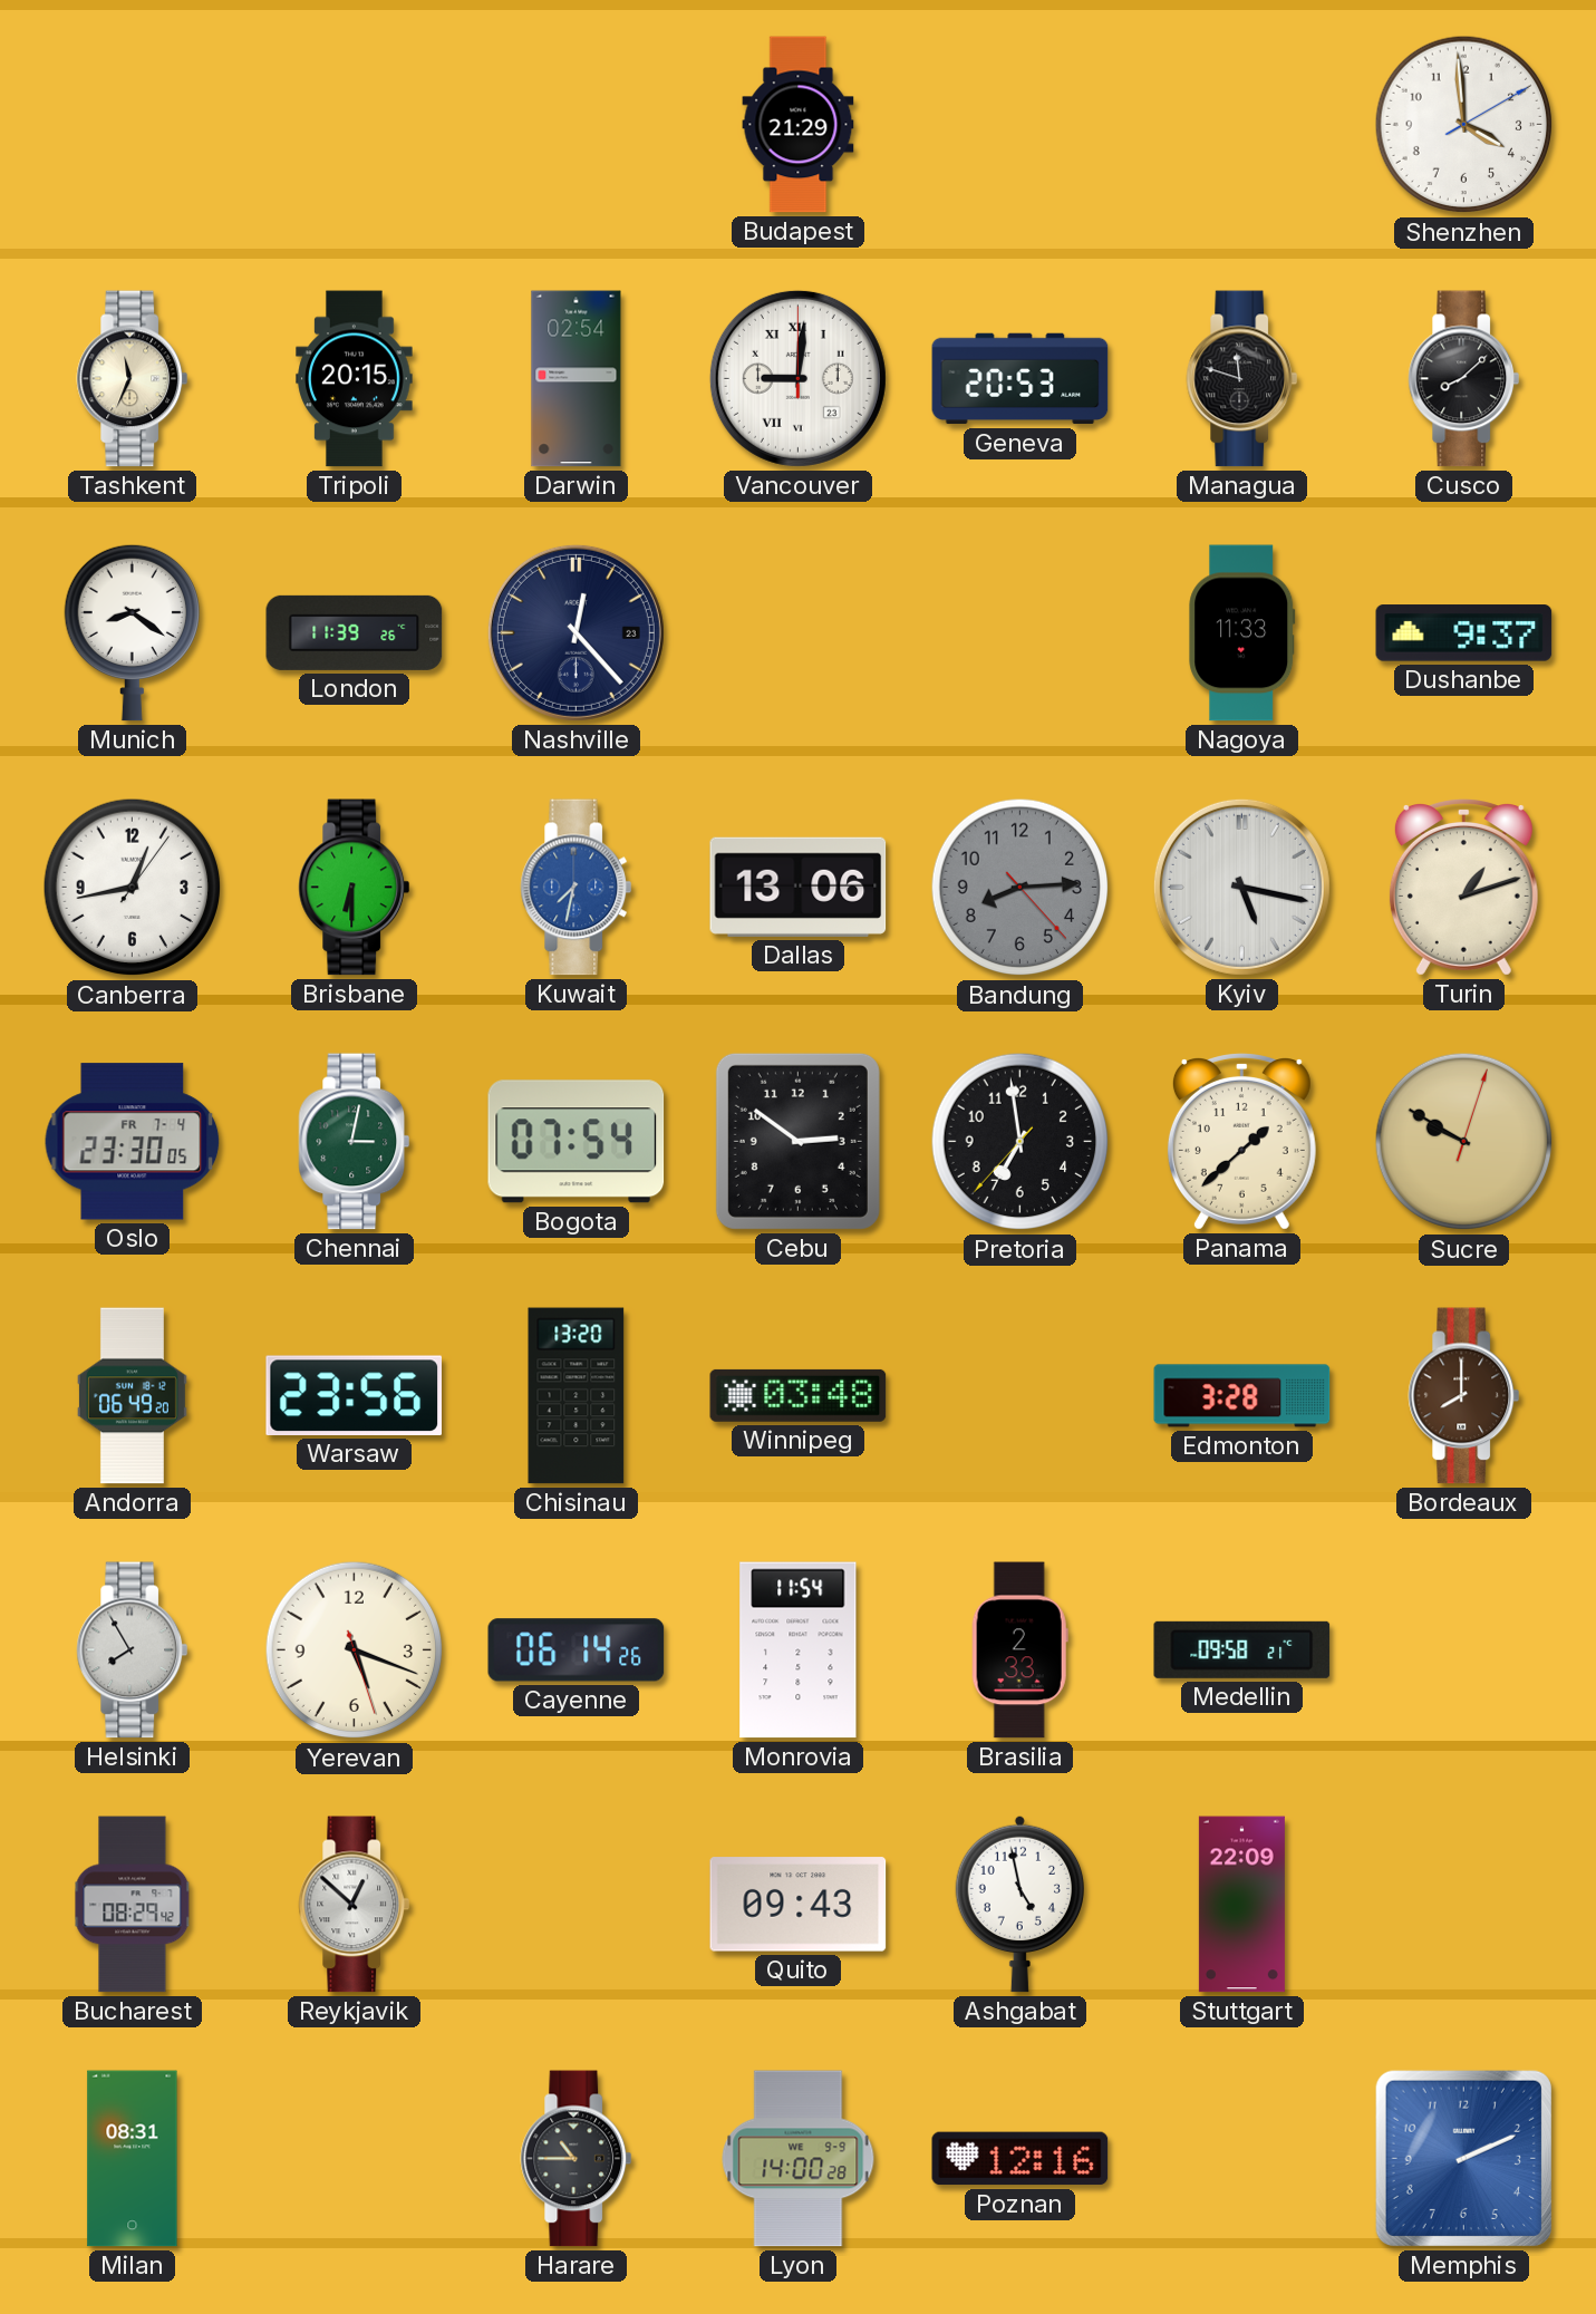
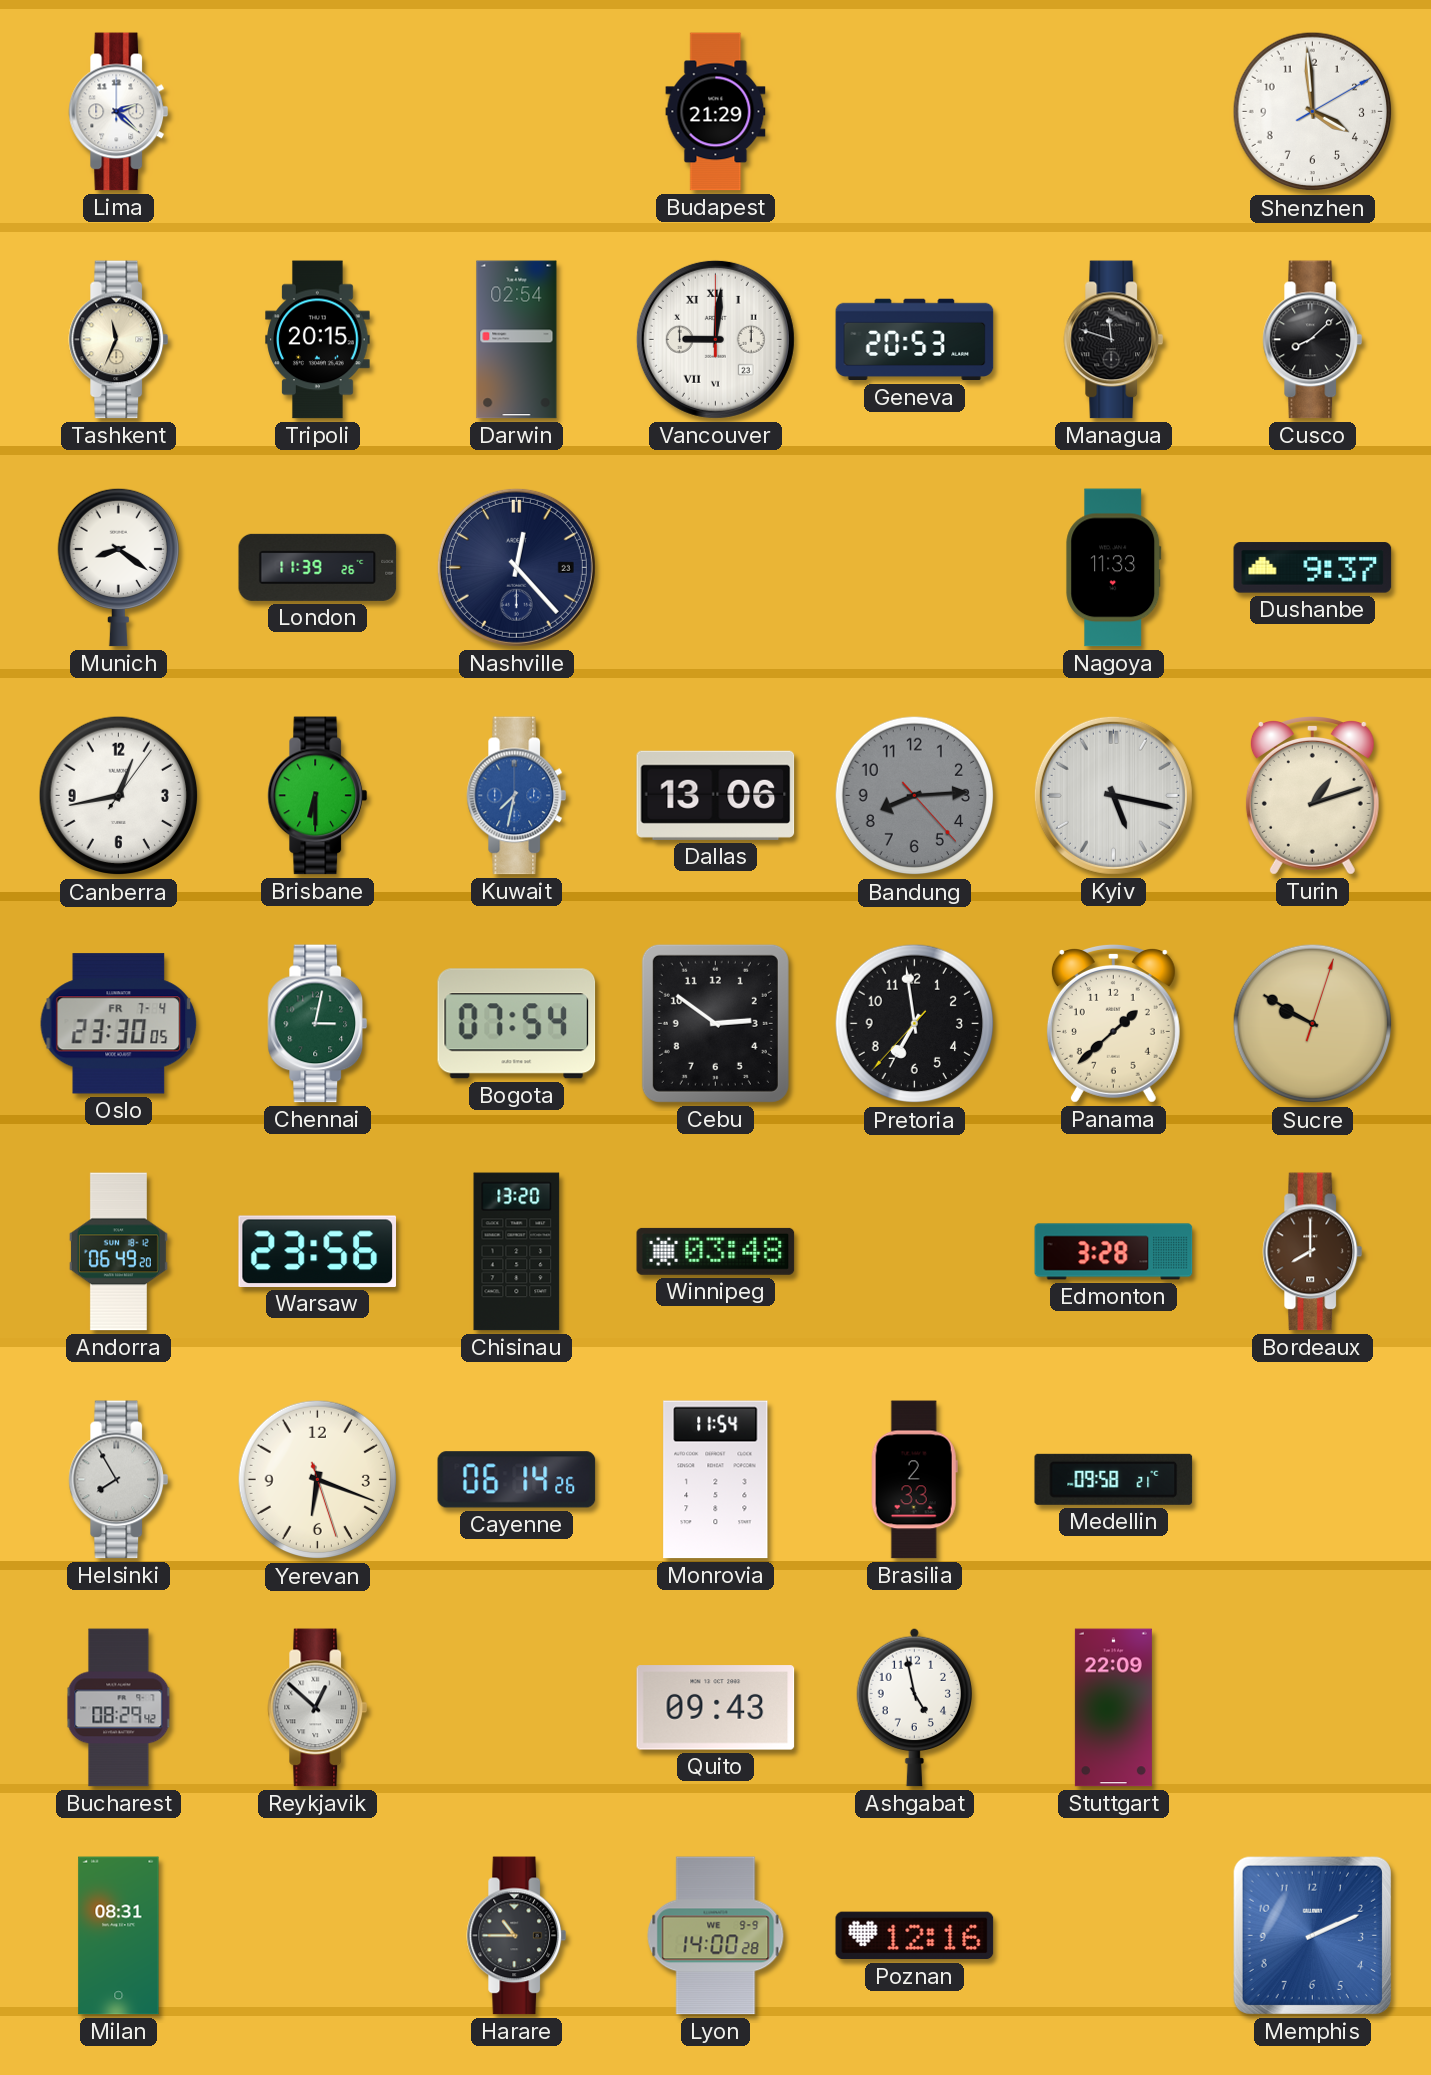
Lima: none -> 2:22
Yerevan: 5:18 -> 6:18
